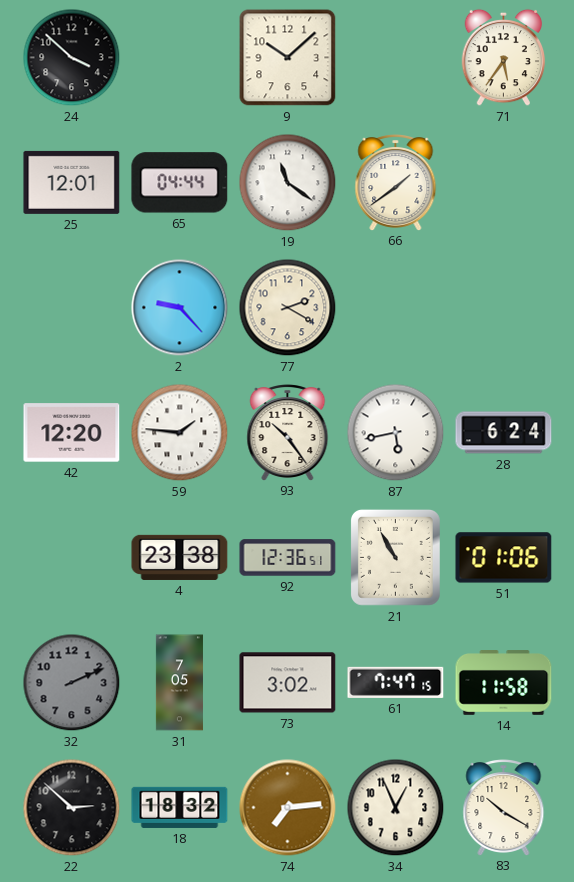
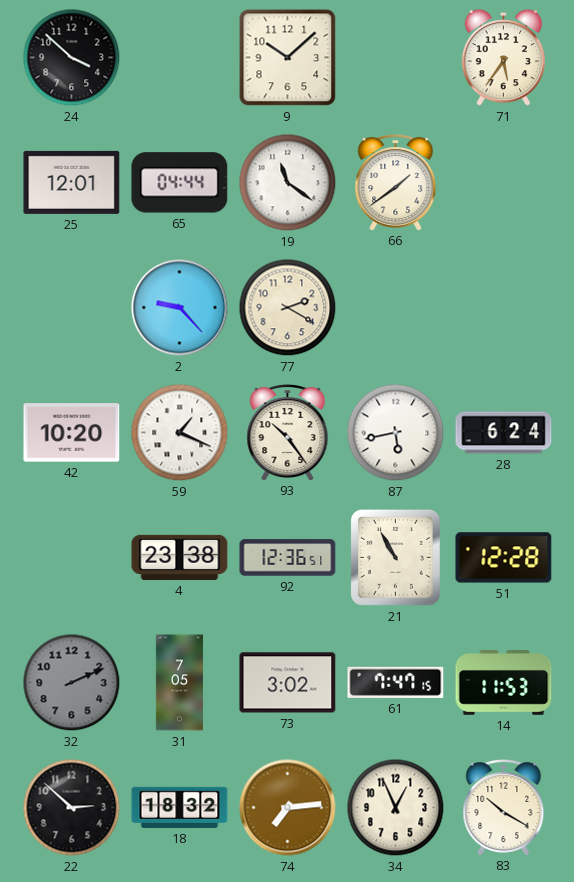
42: 12:20 -> 10:20
59: 1:46 -> 1:19
51: 01:06 -> 12:28
14: 11:58 -> 11:53
